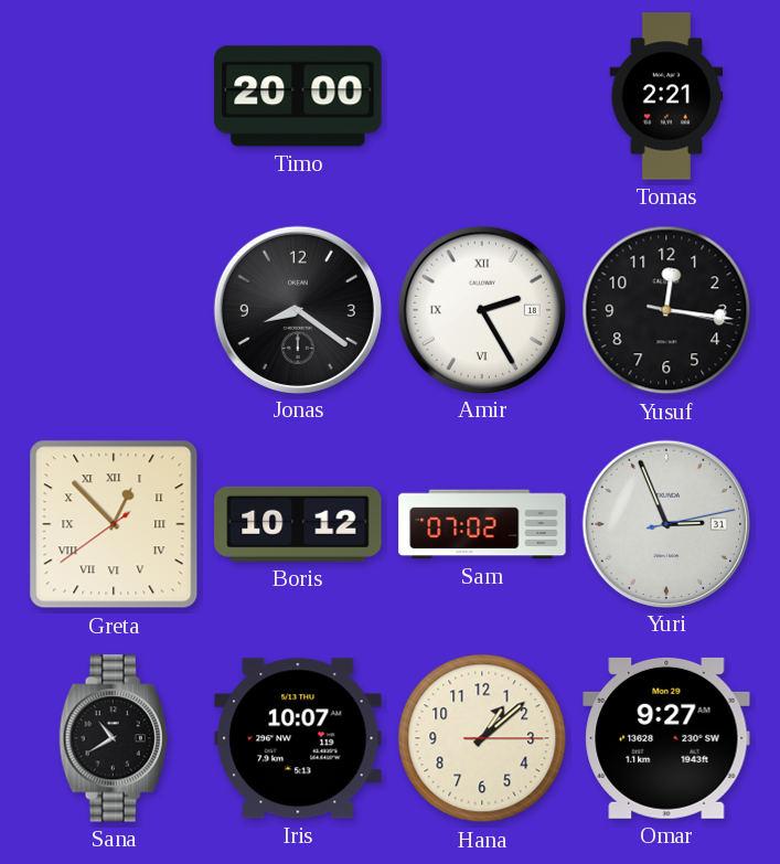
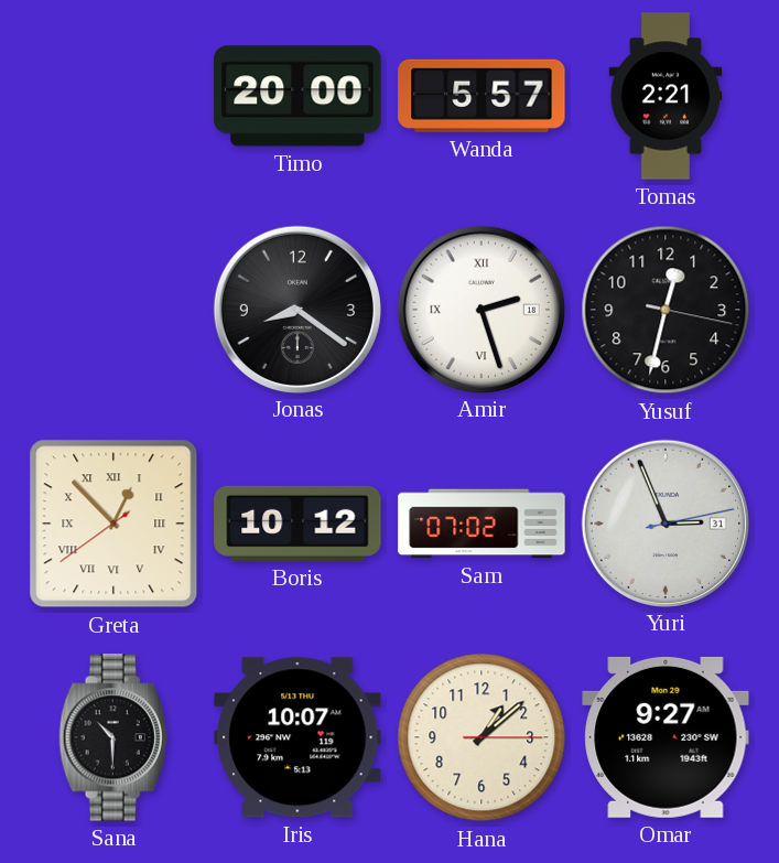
Wanda: none -> 5:57
Amir: 2:25 -> 2:27
Yusuf: 12:16 -> 12:32
Sana: 10:40 -> 10:30
